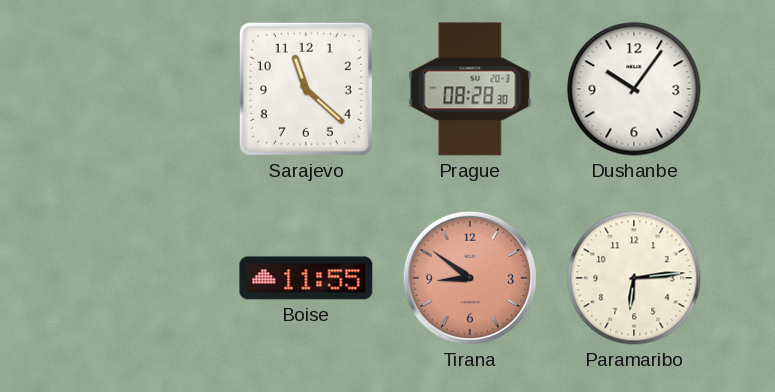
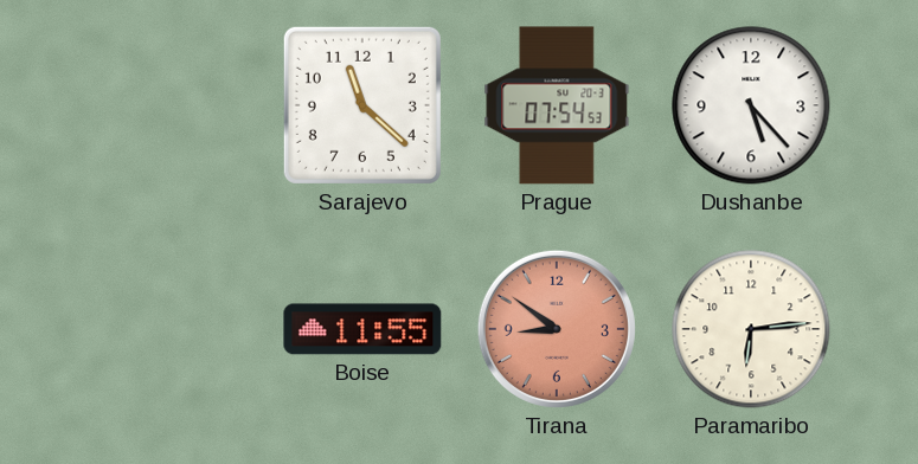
Prague: 08:28 -> 07:54
Dushanbe: 10:06 -> 5:23
